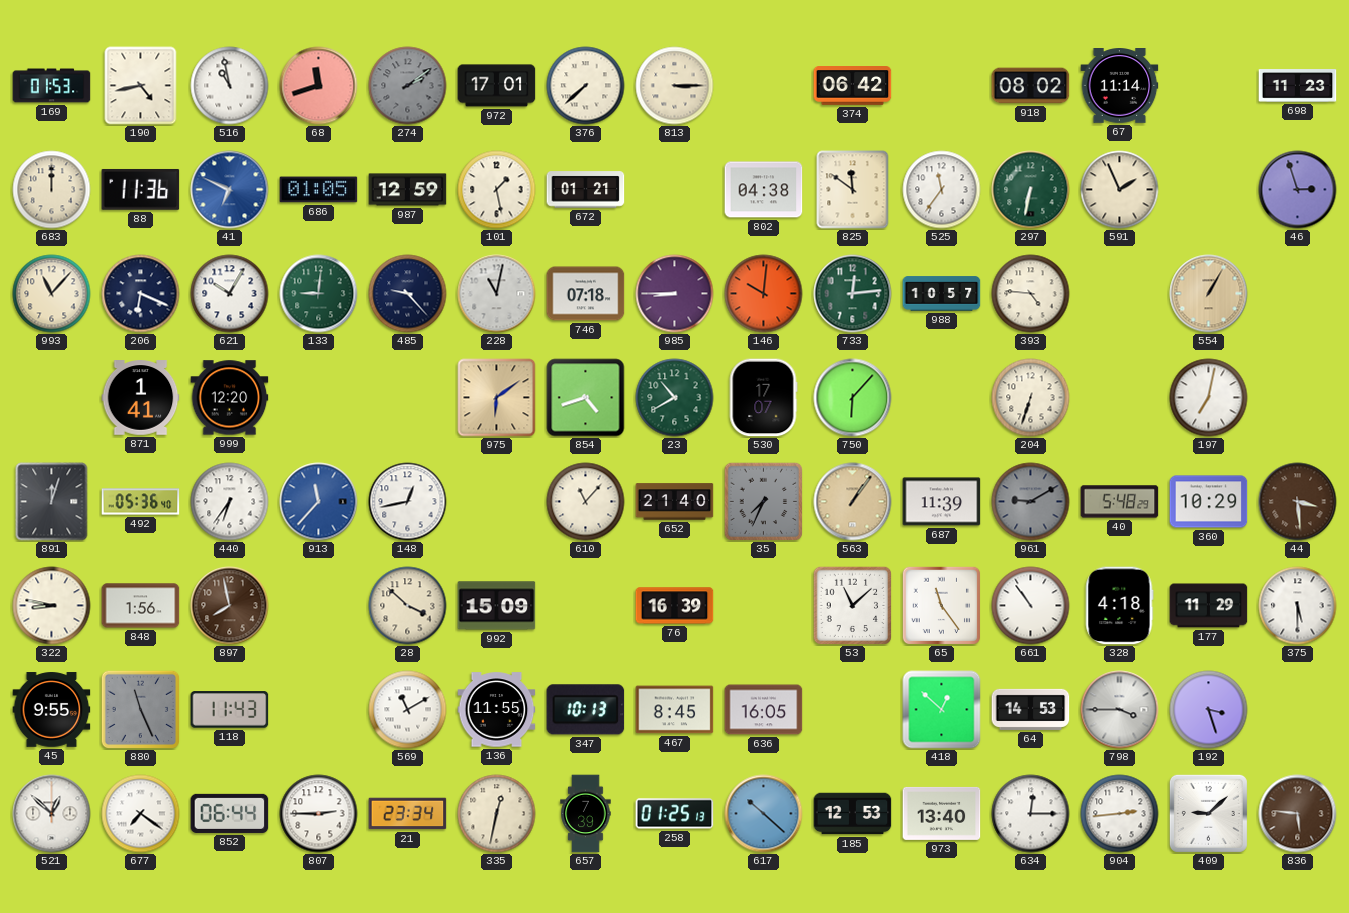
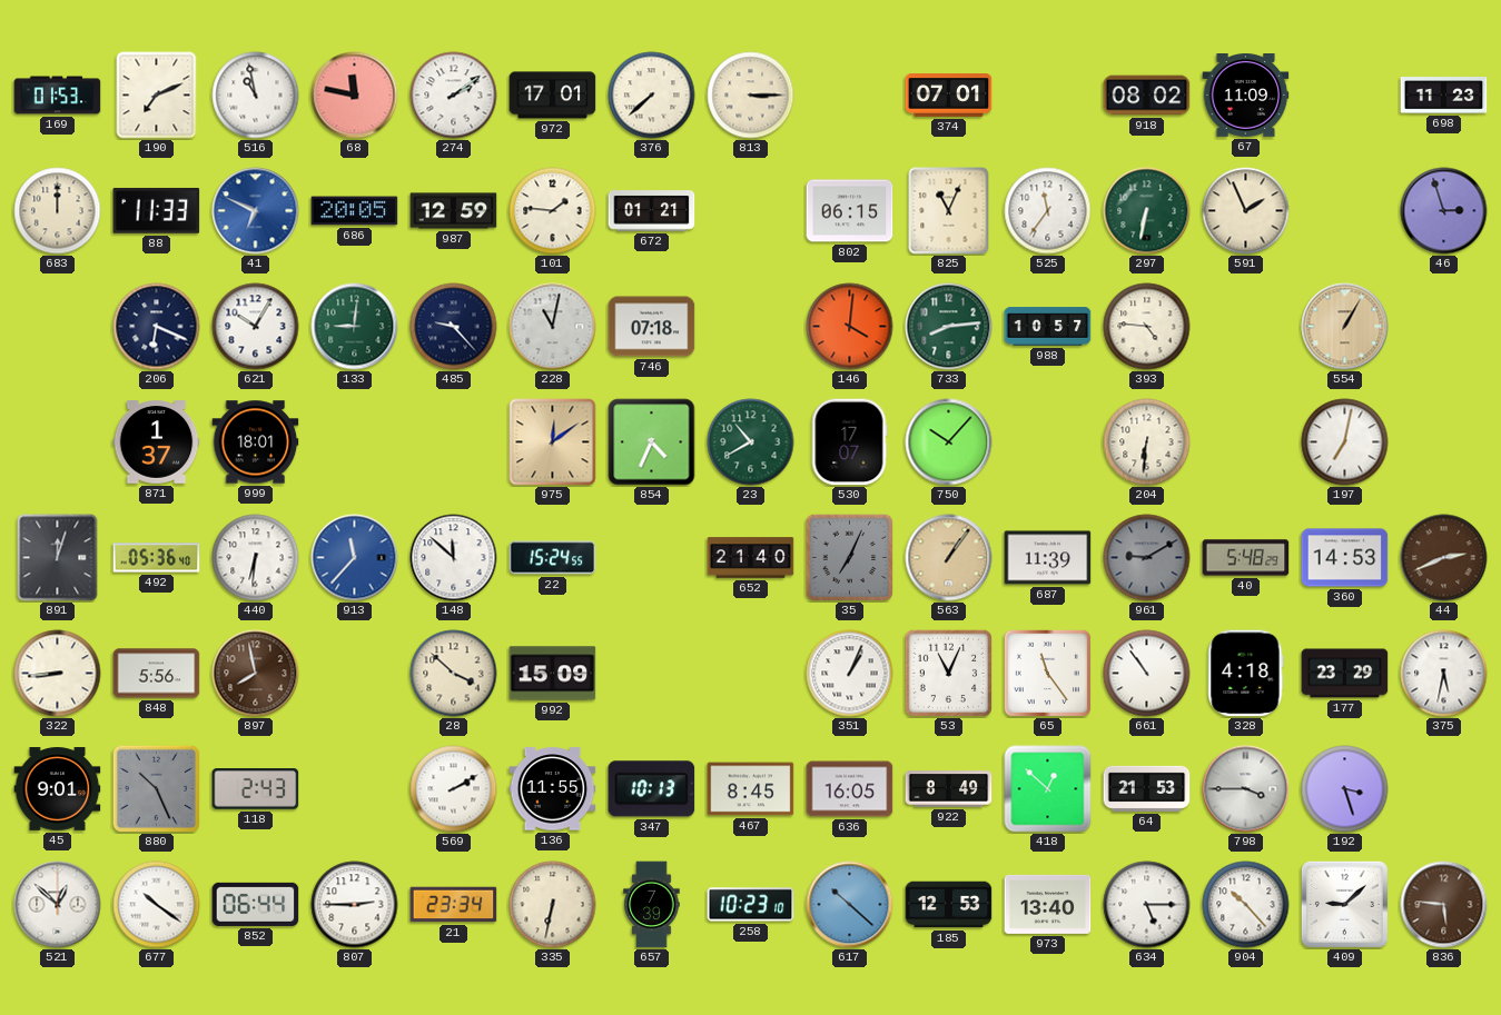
190: 4:43 -> 7:11
68: 11:42 -> 11:47
274 dial: grey -> white
374: 06:42 -> 07:01
67: 11:14 -> 11:09
88: 11:36 -> 11:33
686: 01:05 -> 20:05
101: 1:28 -> 1:46
802: 04:38 -> 06:15
825: 11:51 -> 11:04
993: 11:07 -> none
985: 8:45 -> none
146: 10:01 -> 4:01
733: 12:14 -> 8:14
871: 1:41 -> 1:37
999: 12:20 -> 18:01
975: 6:09 -> 12:09
854: 4:42 -> 4:34
750: 6:07 -> 10:07
204: 6:33 -> 6:31
440: 6:36 -> 6:31
148: 12:43 -> 11:52
22: none -> 15:24
610: 11:07 -> none
35: 7:34 -> 7:04
360: 10:29 -> 14:53
44: 3:29 -> 2:41
322: 8:47 -> 8:44
848: 1:56 -> 5:56
76: 16:39 -> none
351: none -> 1:04
53: 11:08 -> 11:04
177: 11:29 -> 23:29
375: 5:30 -> 5:32
45: 9:55 -> 9:01
880: 11:26 -> 10:26
118: 11:43 -> 2:43
569: 11:10 -> 2:10
922: none -> 8:49
64: 14:53 -> 21:53
677: 7:21 -> 10:21
335: 12:32 -> 6:32
258: 01:25 -> 10:23
634: 12:15 -> 5:15
904: 2:44 -> 10:23
